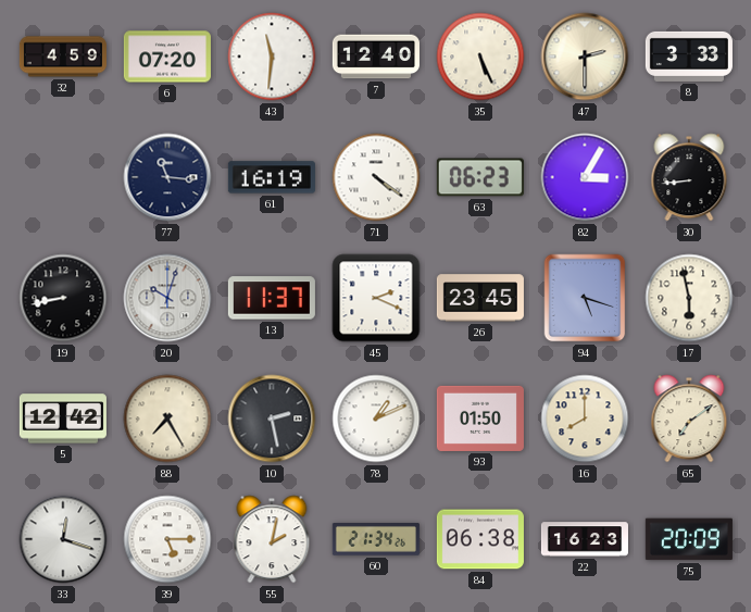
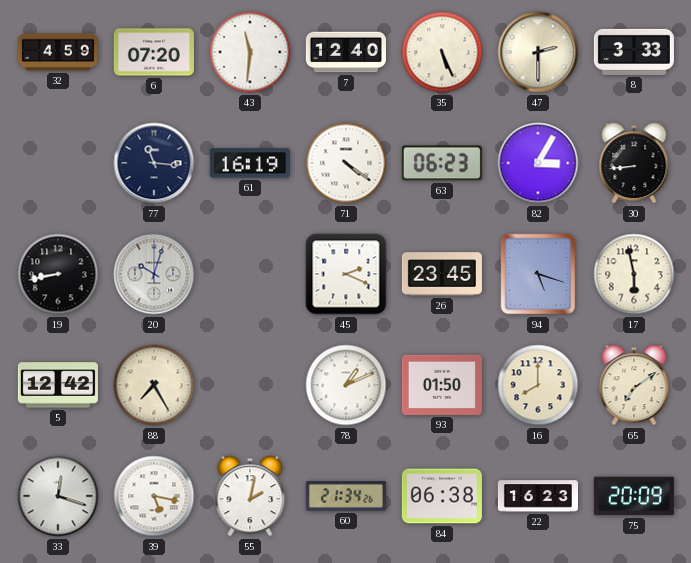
13: 11:37 -> none
10: 2:28 -> none
39: 5:15 -> 5:17
